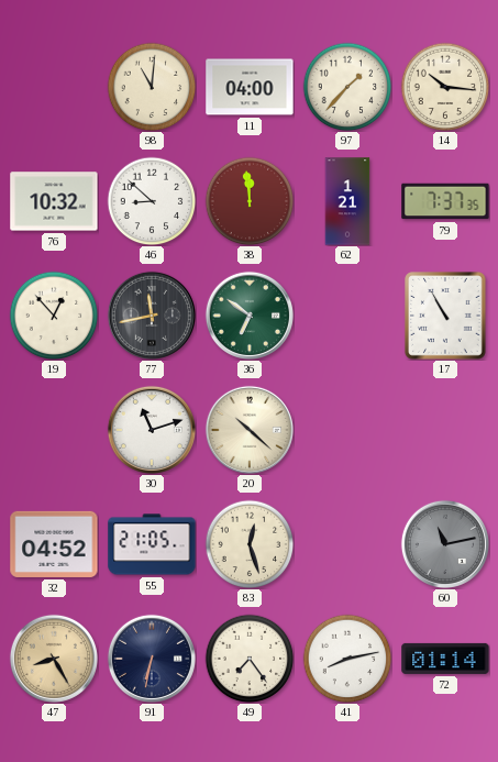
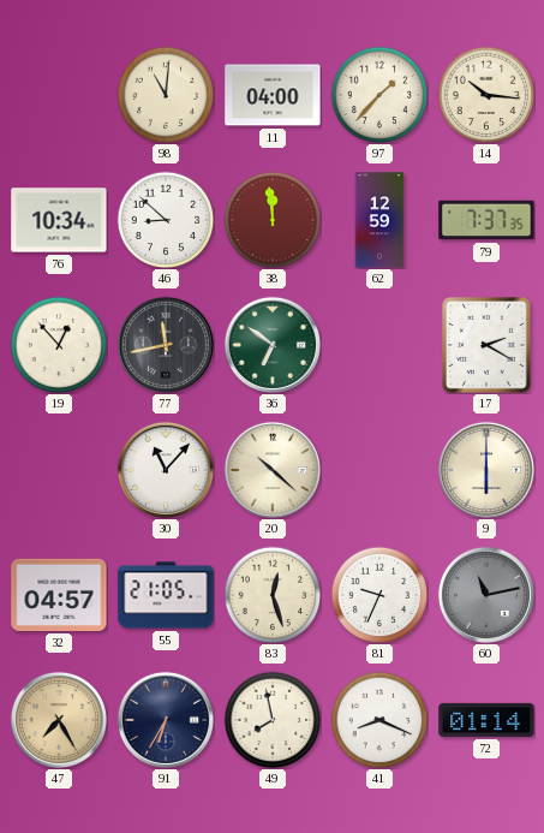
76: 10:32 -> 10:34
62: 1:21 -> 12:59
17: 10:55 -> 2:20
30: 11:12 -> 11:07
9: none -> 6:00
32: 04:52 -> 04:57
81: none -> 9:34
47: 8:25 -> 7:25
91: 6:32 -> 6:35
49: 7:24 -> 7:58
41: 8:13 -> 8:19
